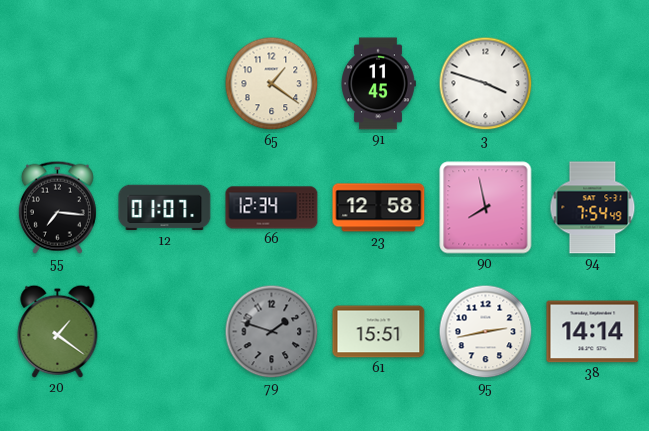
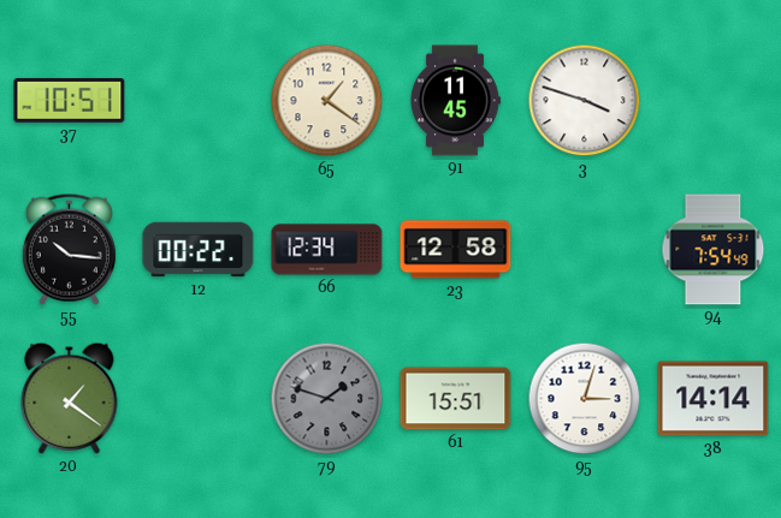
37: none -> 10:51
55: 7:16 -> 10:16
12: 01:07 -> 00:22
90: 7:58 -> none
95: 2:43 -> 3:03
